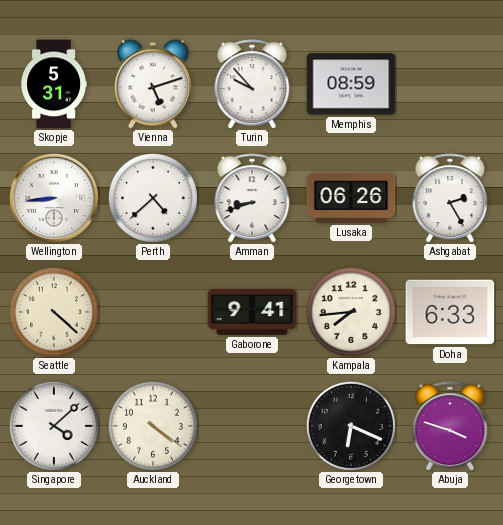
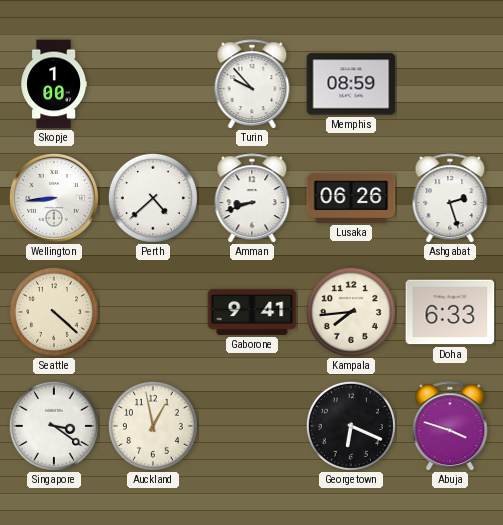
Skopje: 5:31 -> 1:00
Vienna: 5:12 -> none
Ashgabat: 2:25 -> 2:27
Singapore: 4:08 -> 3:21
Auckland: 4:21 -> 12:58
